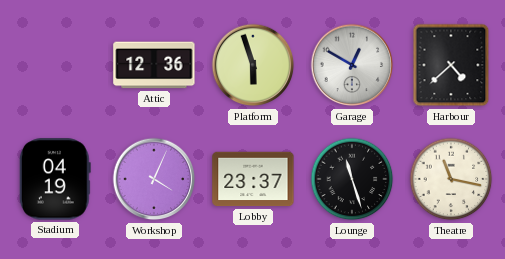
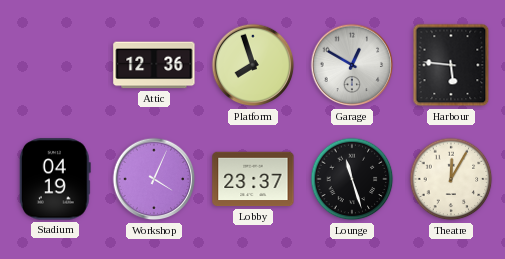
Platform: 5:57 -> 7:57
Harbour: 4:38 -> 5:46
Theatre: 11:17 -> 12:05
